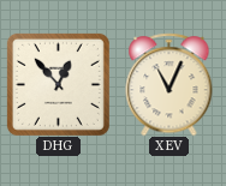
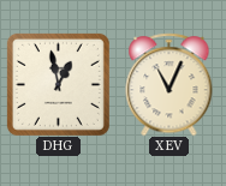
DHG: 12:53 -> 12:58
